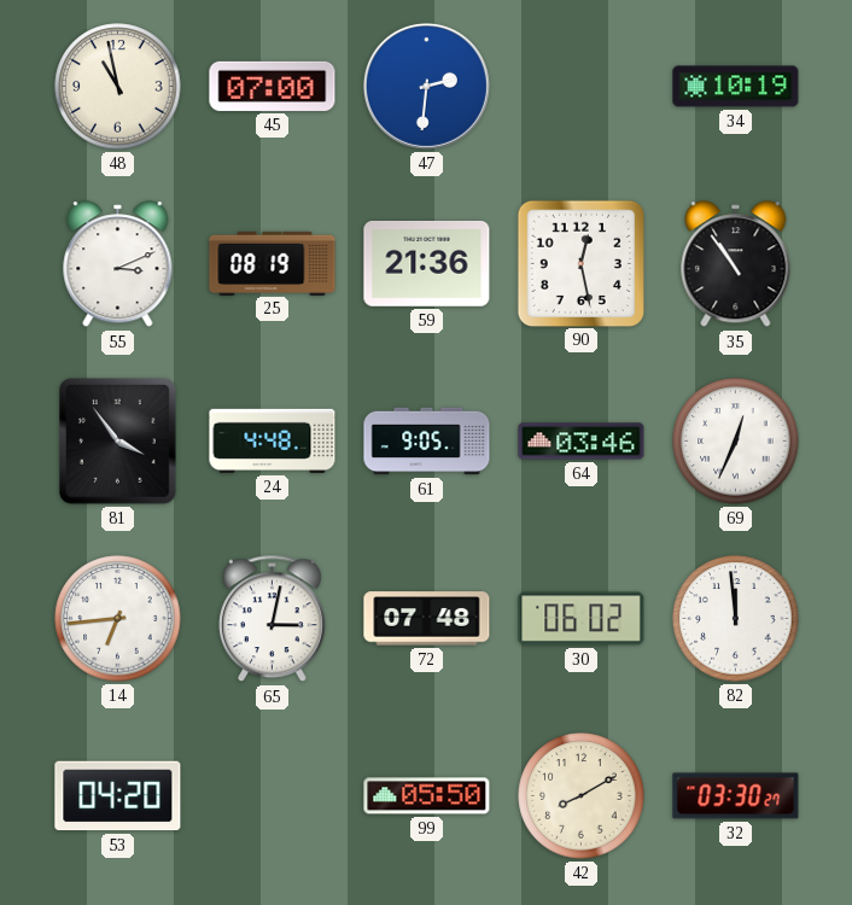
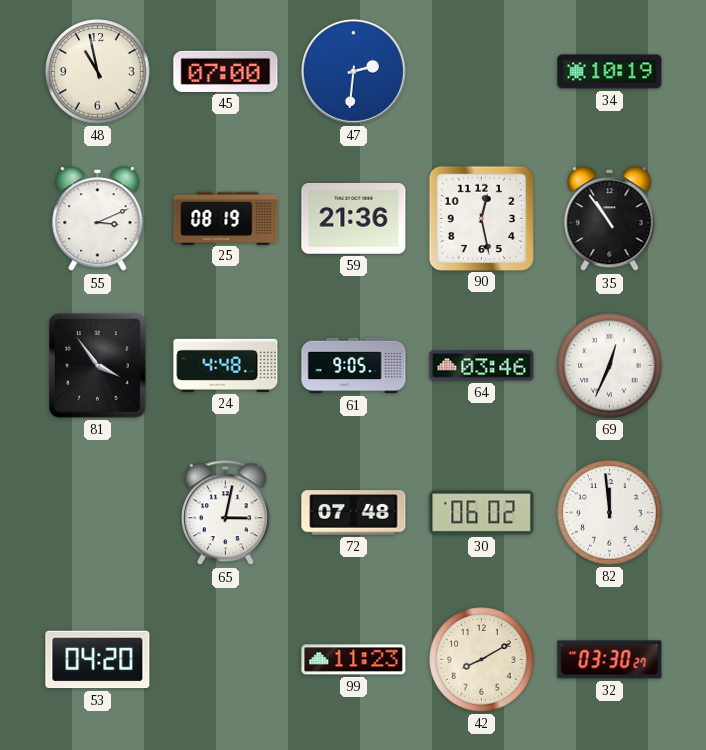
14: 6:44 -> none
99: 05:50 -> 11:23
